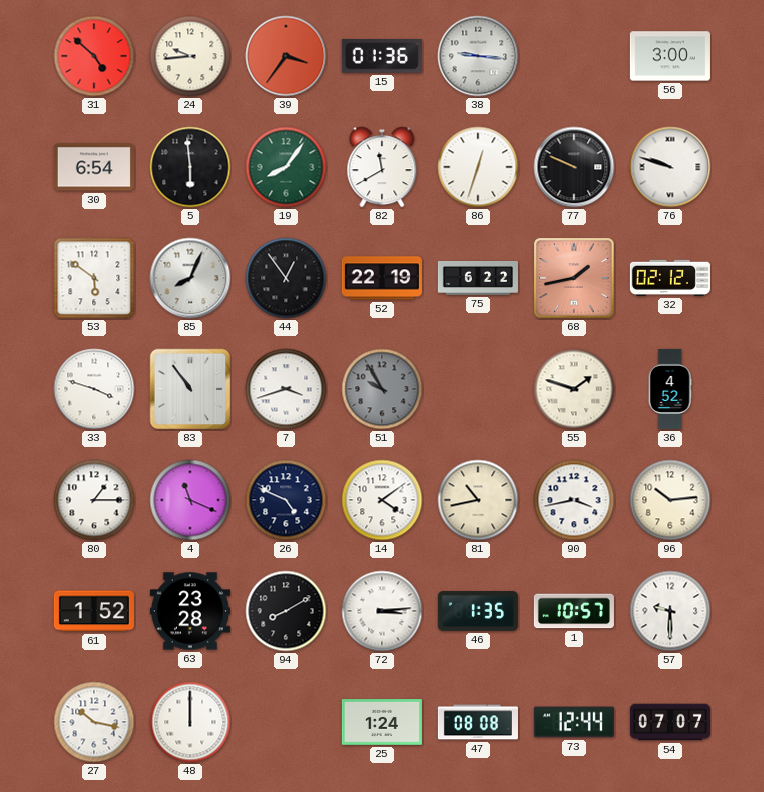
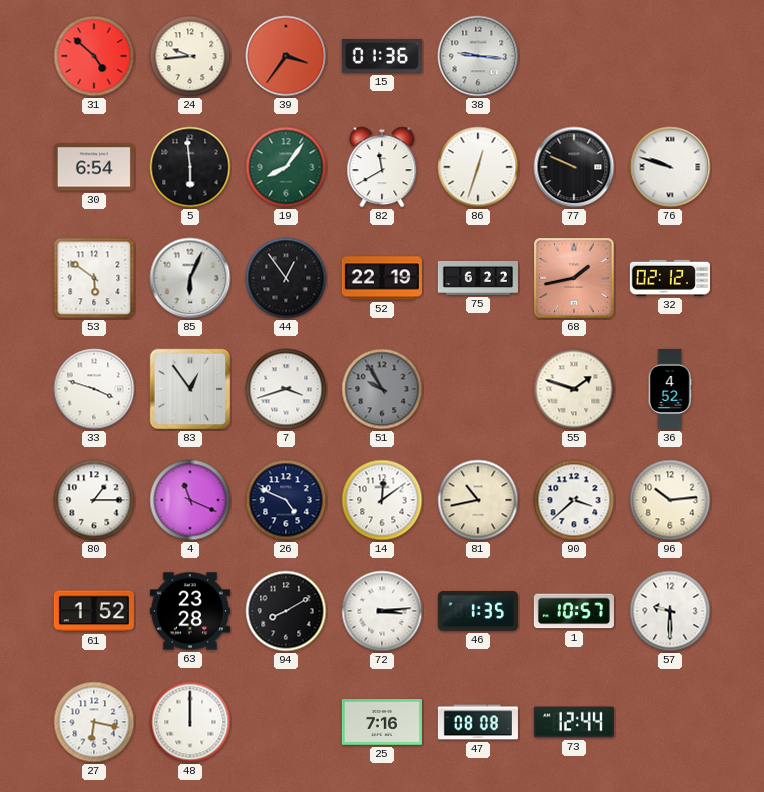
56: 3:00 -> none
85: 8:04 -> 6:04
83: 10:54 -> 12:54
14: 4:09 -> 12:09
90: 3:43 -> 3:38
27: 10:17 -> 6:17
25: 1:24 -> 7:16
54: 07:07 -> none
